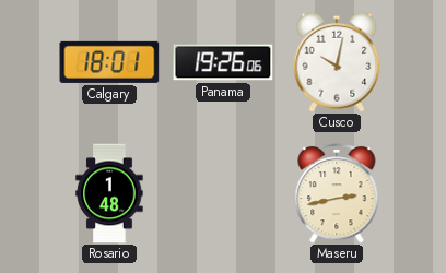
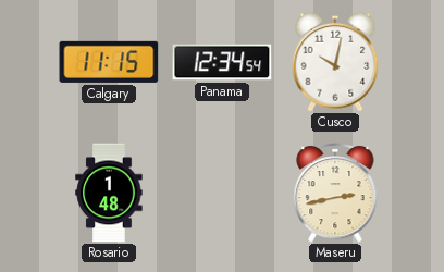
Calgary: 18:01 -> 11:15
Panama: 19:26 -> 12:34
